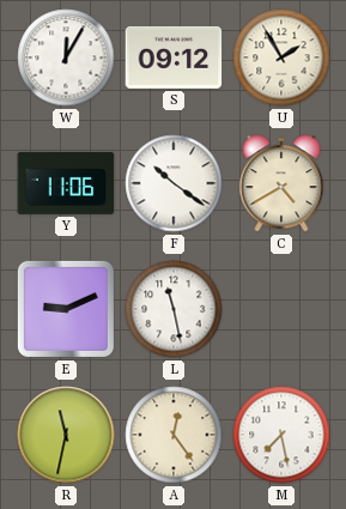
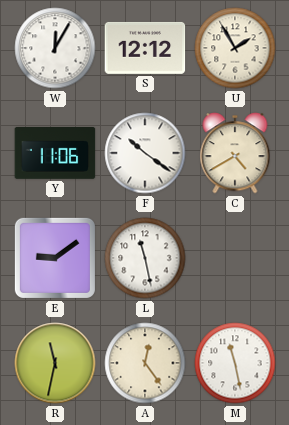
S: 09:12 -> 12:12
E: 9:11 -> 9:09
M: 7:28 -> 11:28
